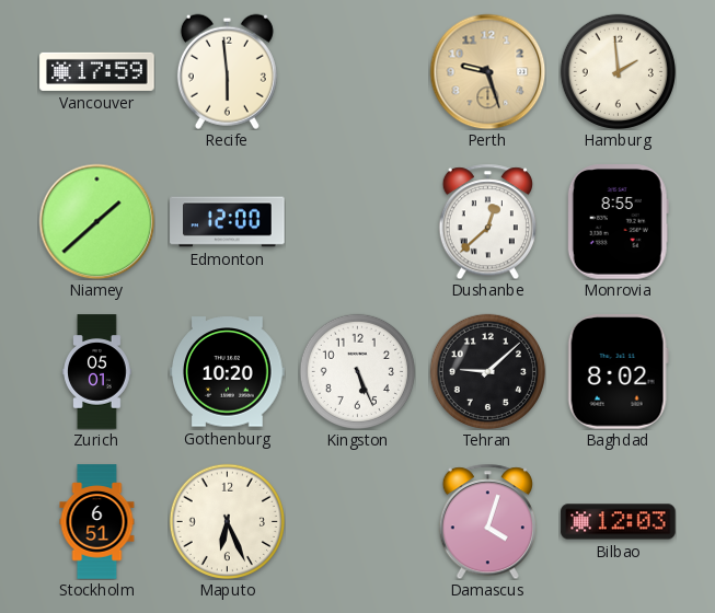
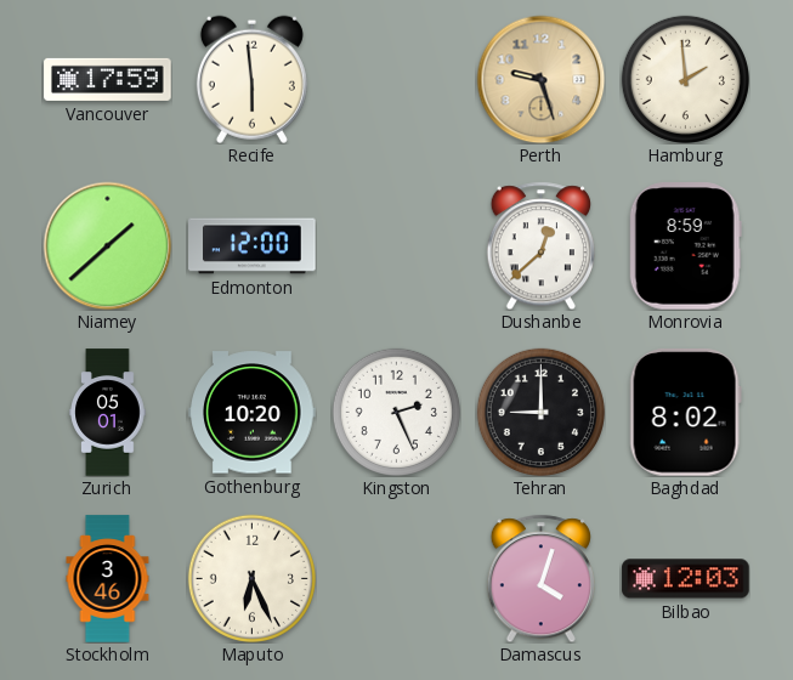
Monrovia: 8:55 -> 8:59
Kingston: 5:26 -> 2:26
Tehran: 9:08 -> 9:00
Stockholm: 6:51 -> 3:46
